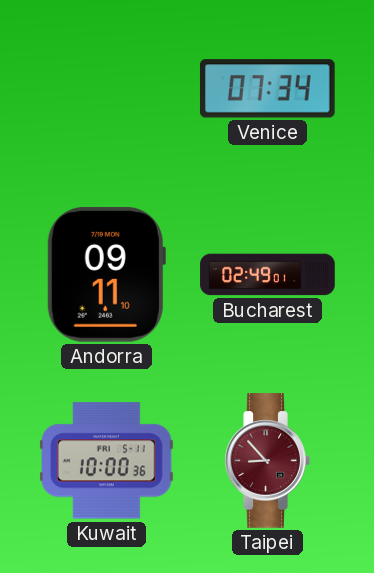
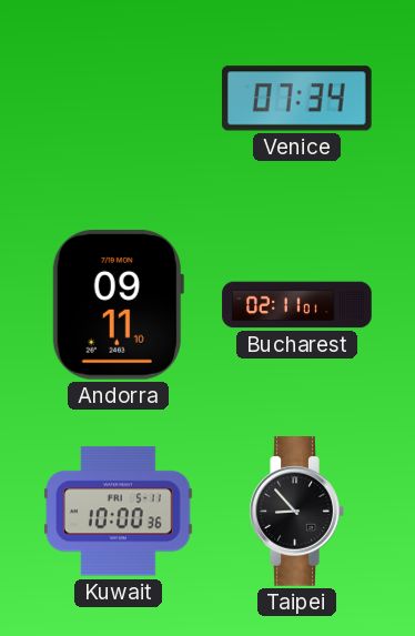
Bucharest: 02:49 -> 02:11
Taipei dial: burgundy -> black
